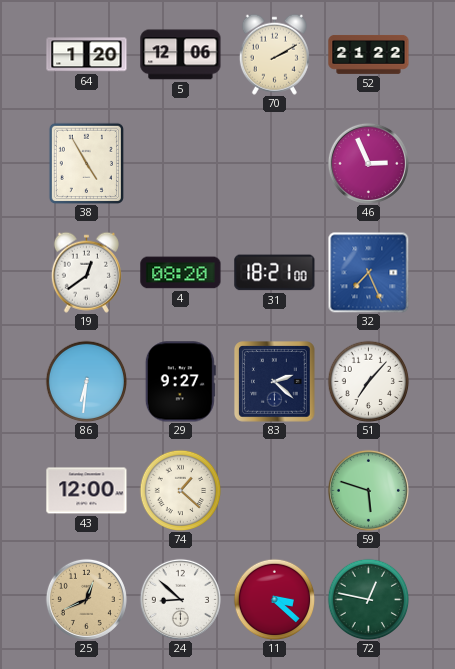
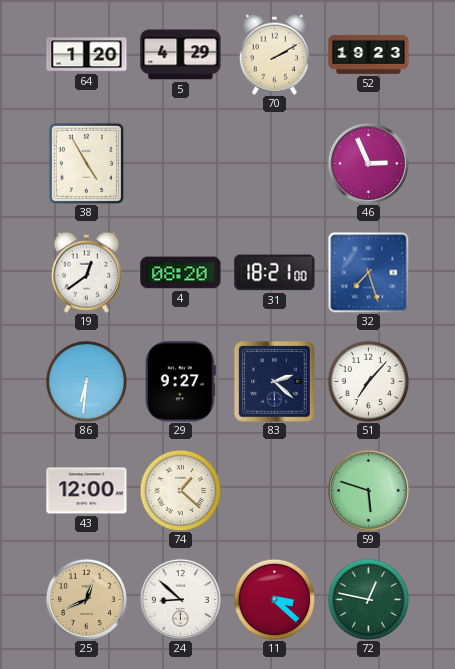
5: 12:06 -> 4:29
52: 21:22 -> 19:23
32: 7:26 -> 7:27
